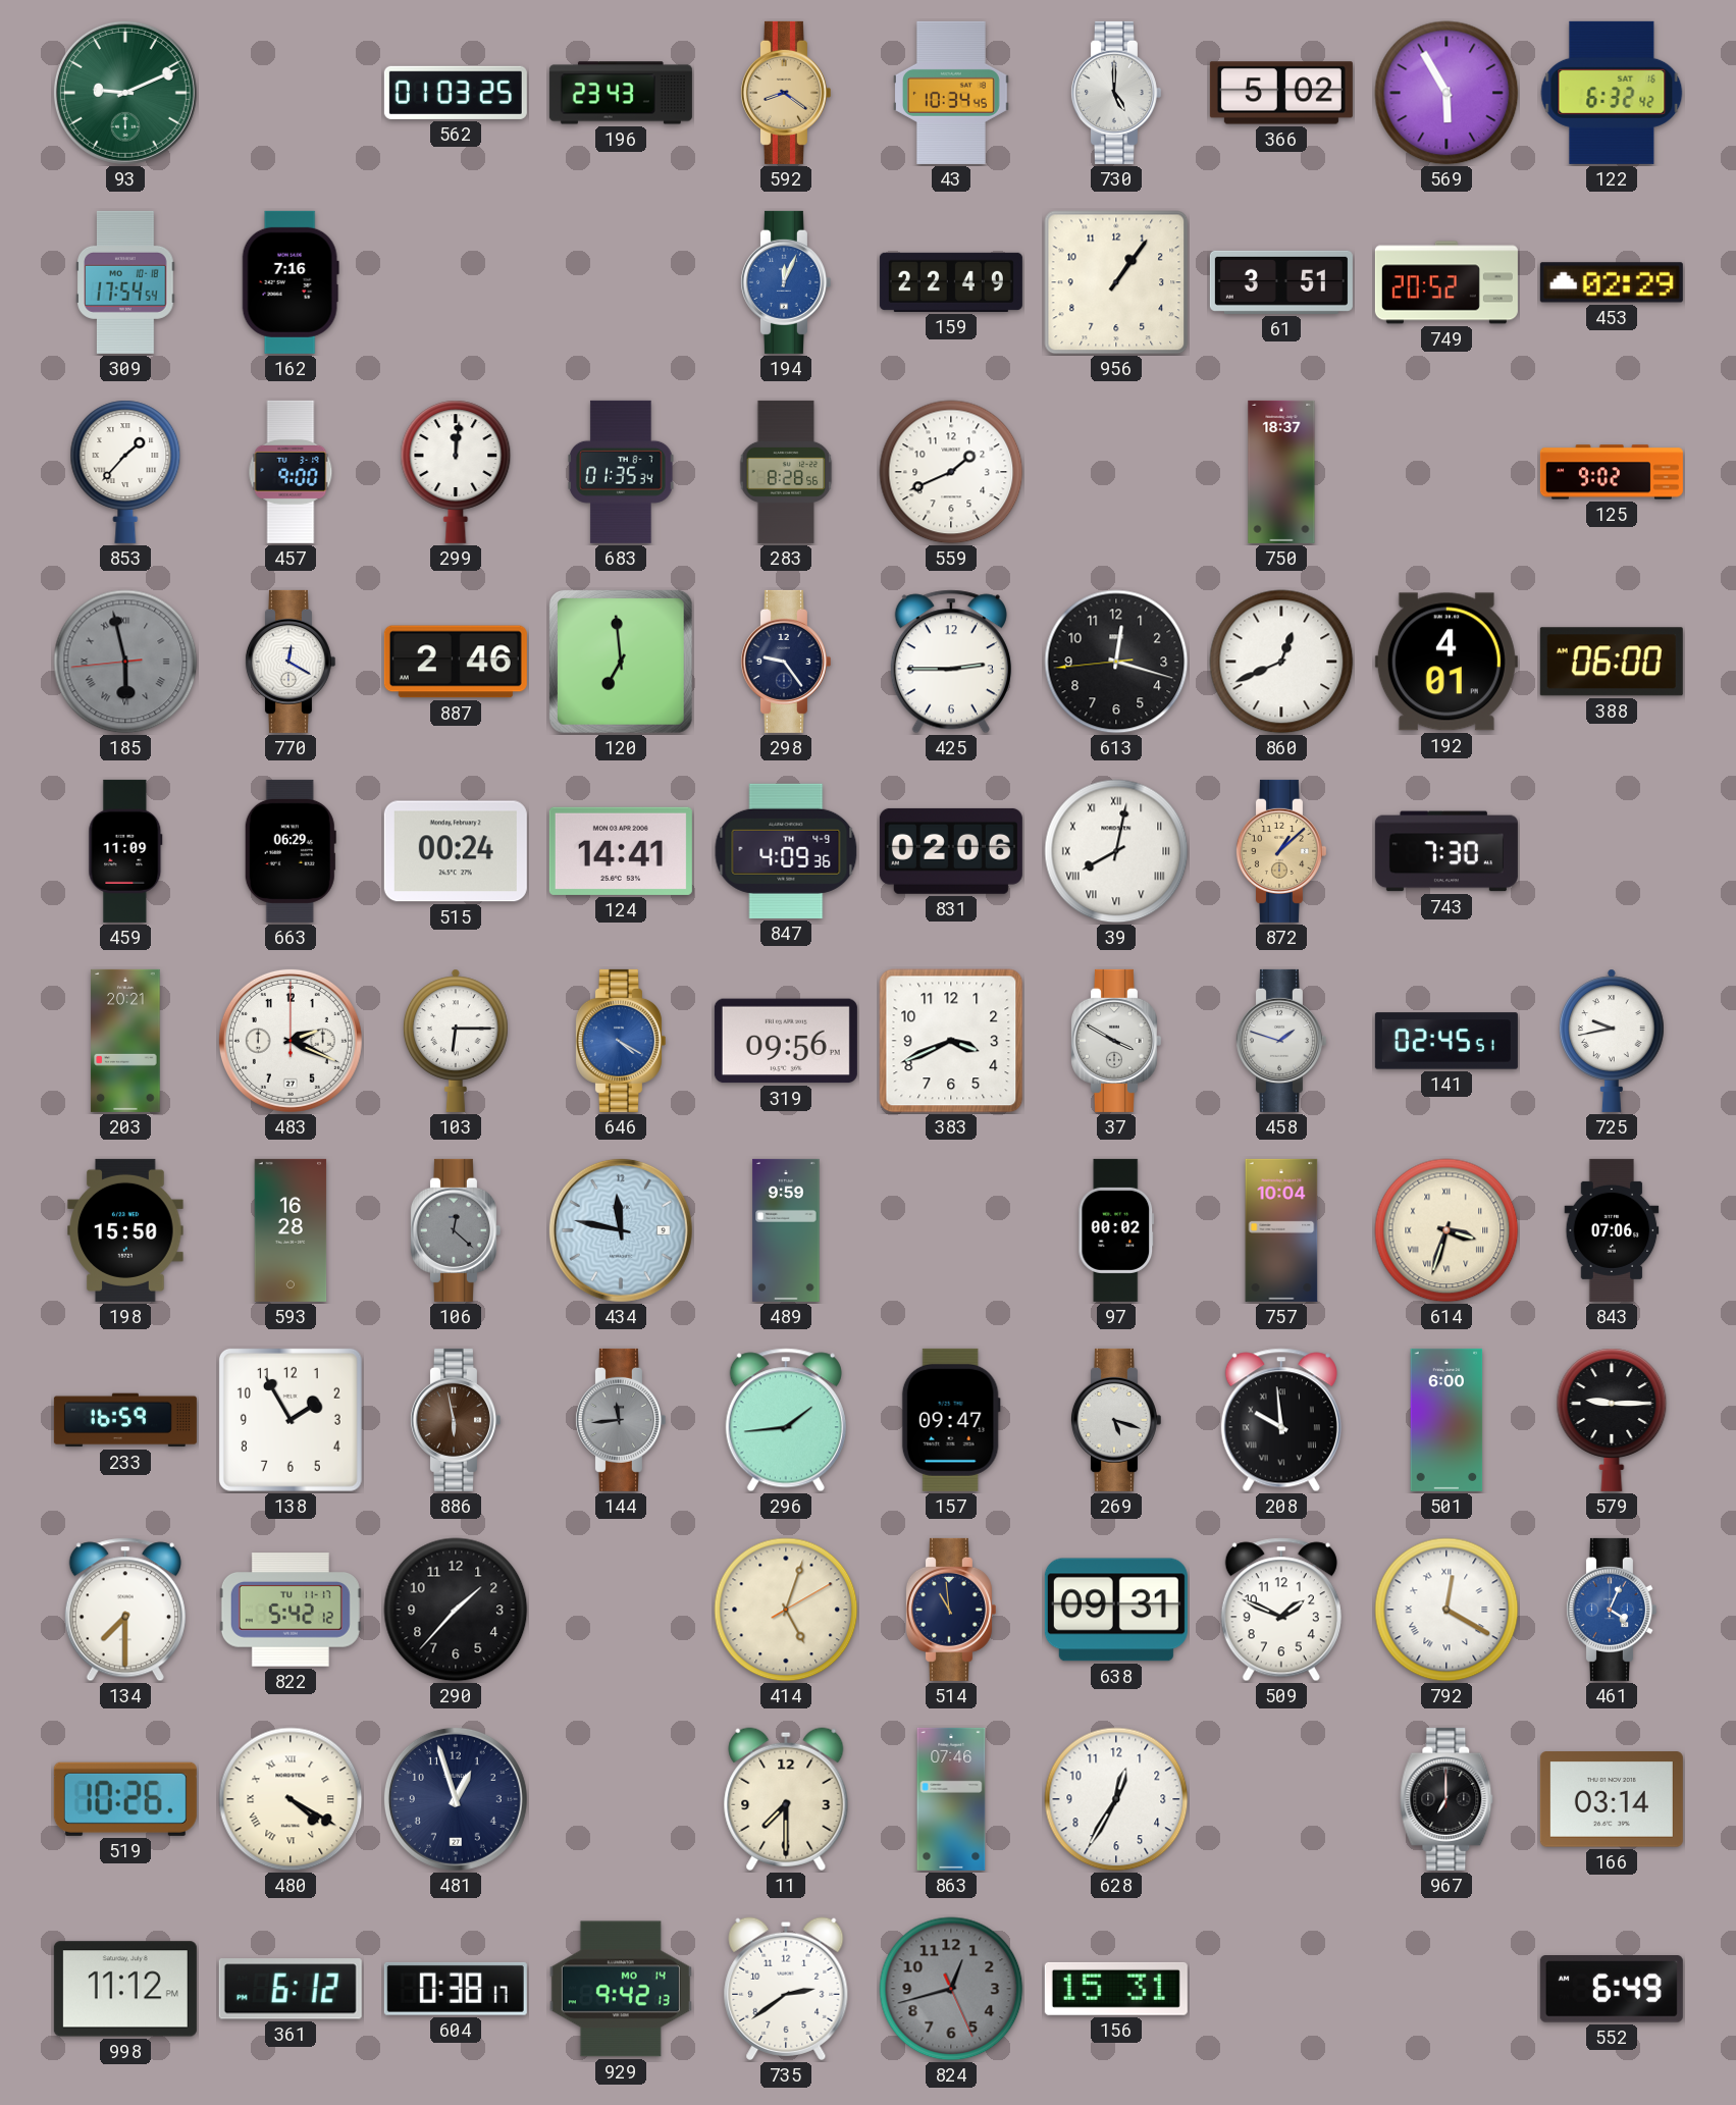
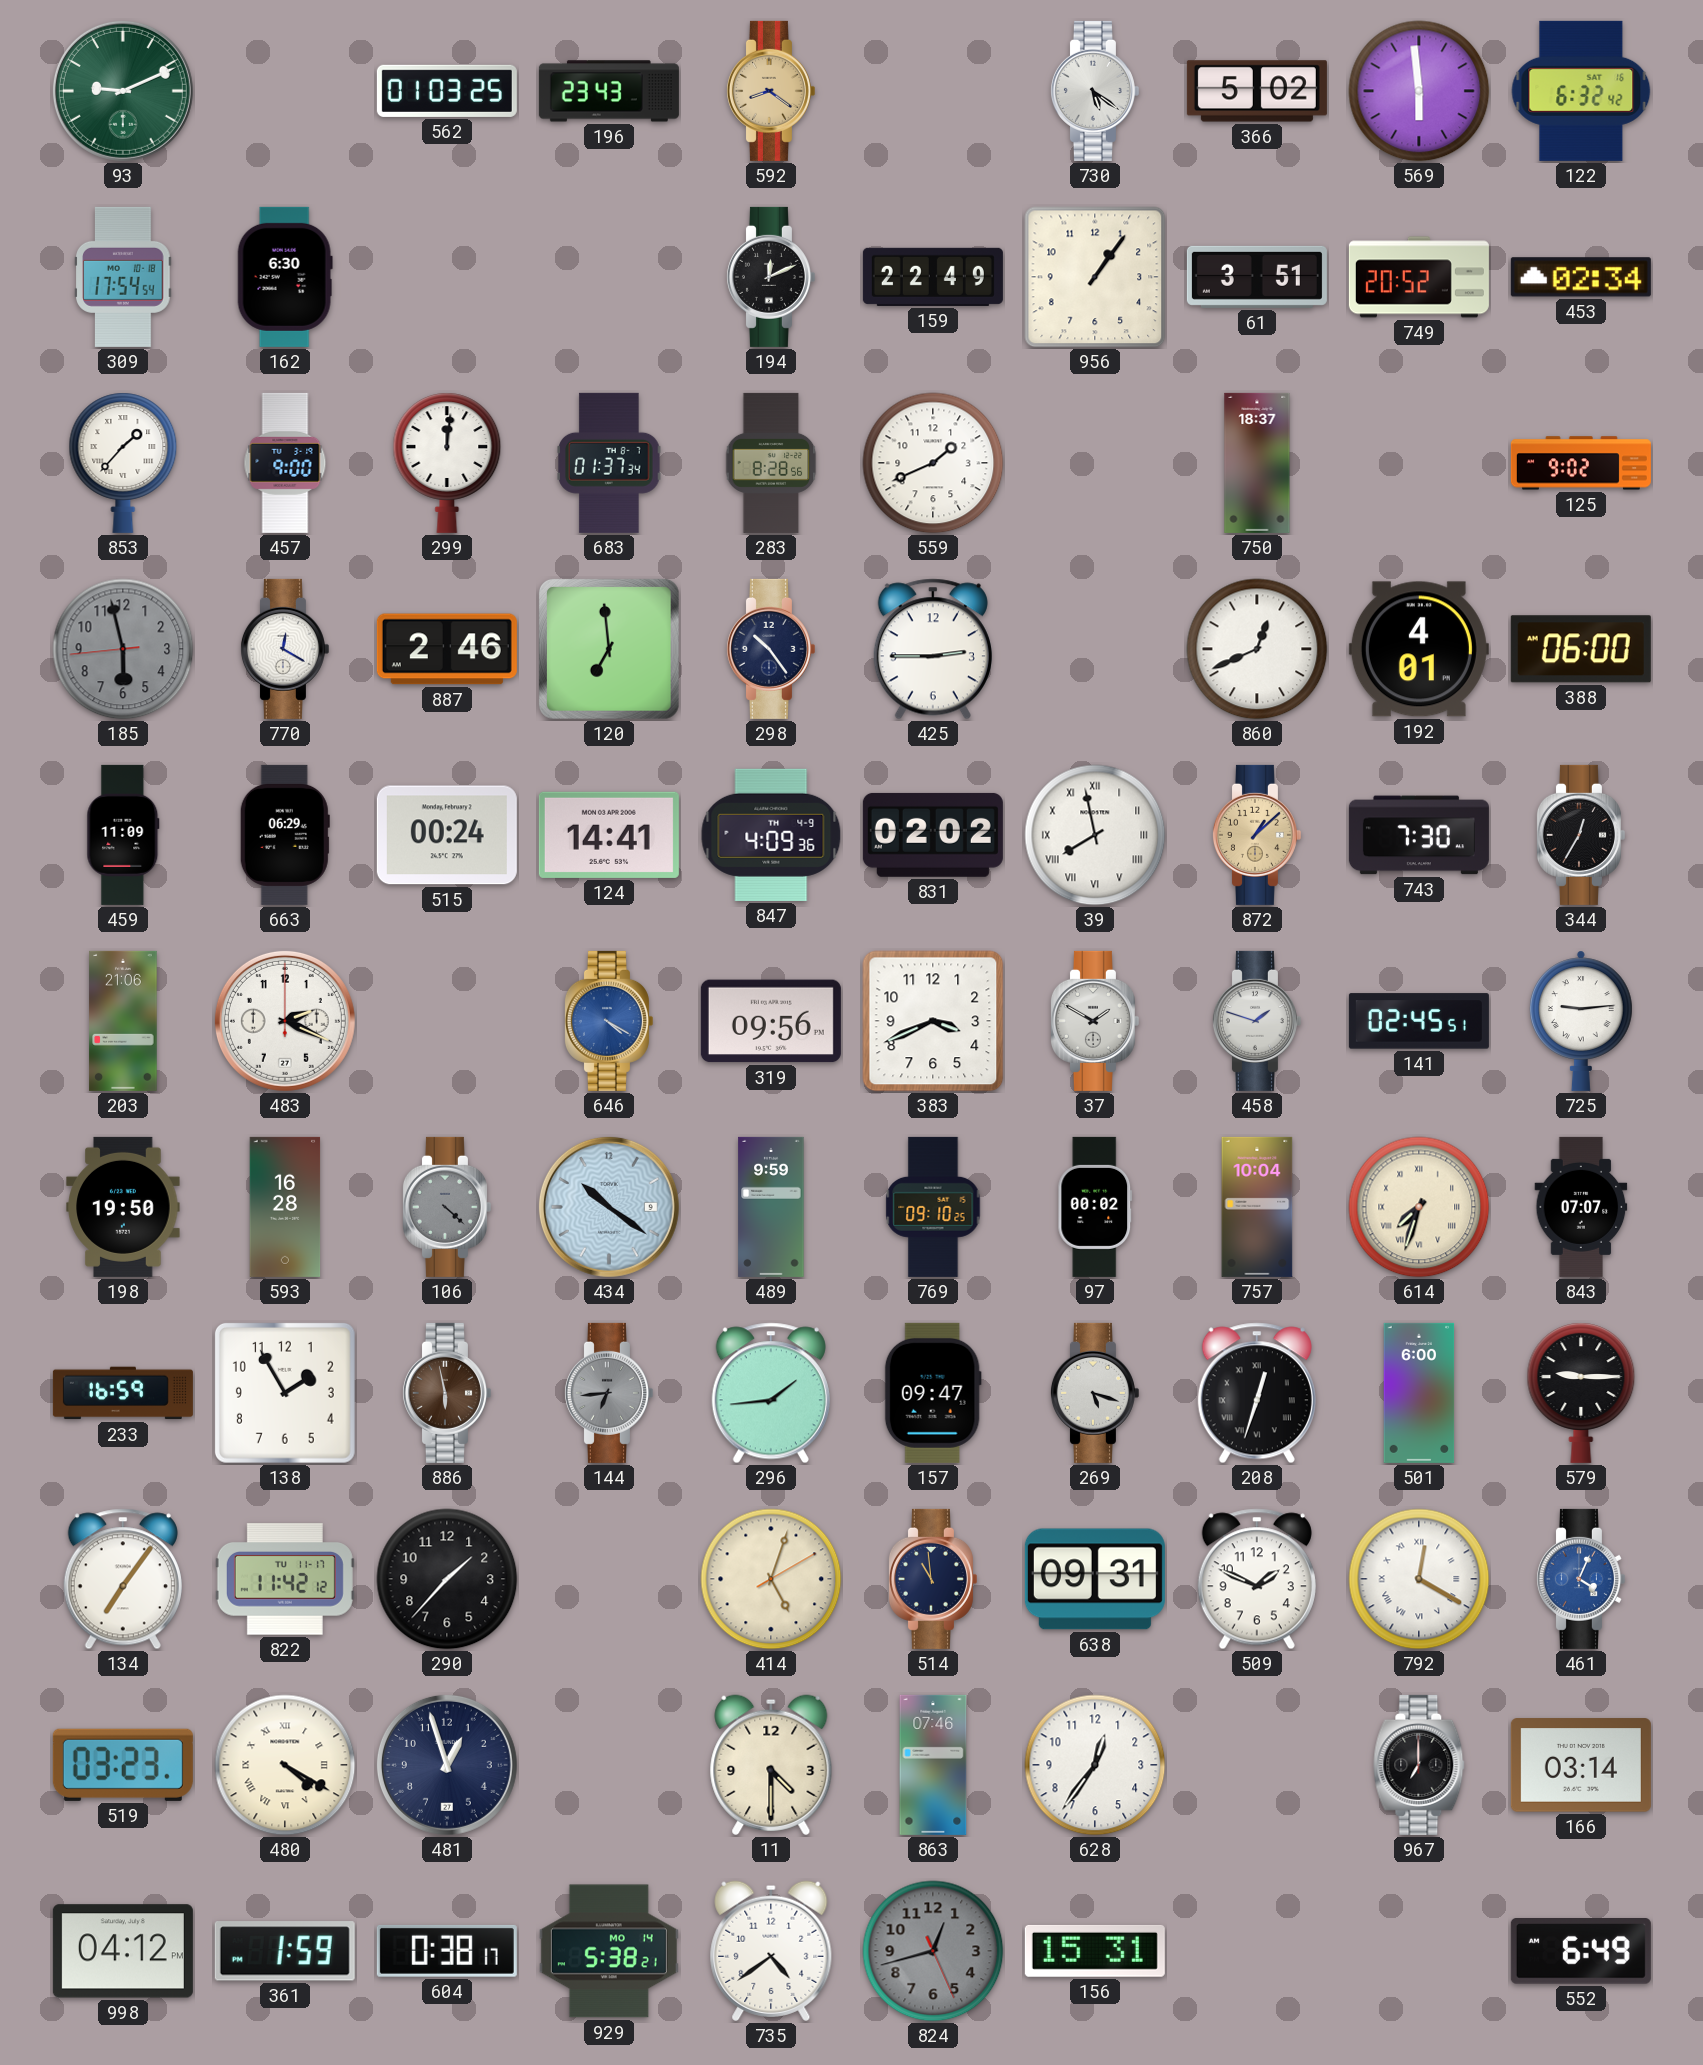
43: 10:34 -> none
730: 5:00 -> 5:21
569: 5:55 -> 5:59
162: 7:16 -> 6:30
194: 12:04 -> 12:11
194 dial: blue -> black
453: 02:29 -> 02:34
683: 01:35 -> 01:37
185 numerals: Roman -> Arabic
298: 9:24 -> 10:24
613: 12:17 -> none
831: 02:06 -> 02:02
39: 8:02 -> 7:58
344: none -> 12:35
203: 20:21 -> 21:06
103: 6:15 -> none
37: 3:50 -> 1:50
725: 9:43 -> 9:14
198: 15:50 -> 19:50
106: 12:22 -> 4:22
434: 11:47 -> 10:21
769: none -> 09:10
614: 3:33 -> 7:33
843: 07:06 -> 07:07
144: 11:44 -> 6:44
208: 9:59 -> 12:33
134: 7:30 -> 7:06
822: 5:42 -> 11:42
519: 10:26 -> 03:23
11: 7:30 -> 4:30
628: 12:35 -> 12:36
998: 11:12 -> 04:12
361: 6:12 -> 1:59
929: 9:42 -> 5:38
735: 2:39 -> 4:39
